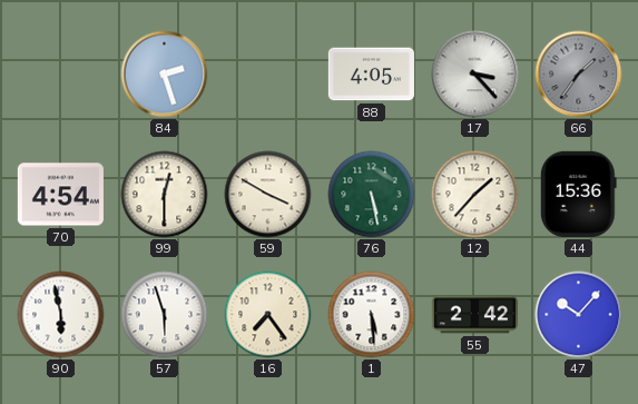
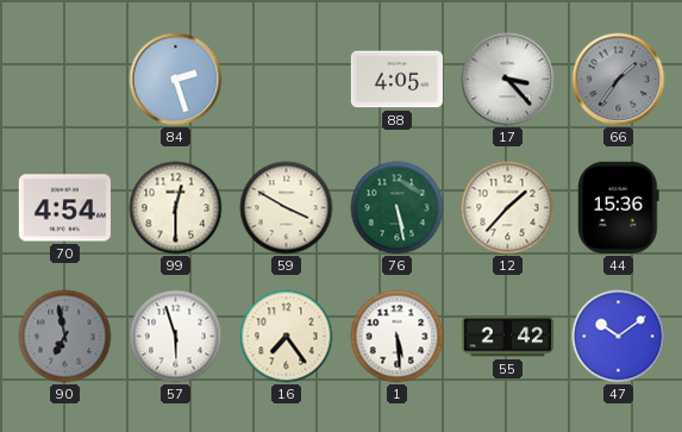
90: 5:58 -> 6:58
90 dial: white -> grey
47: 10:07 -> 10:09
